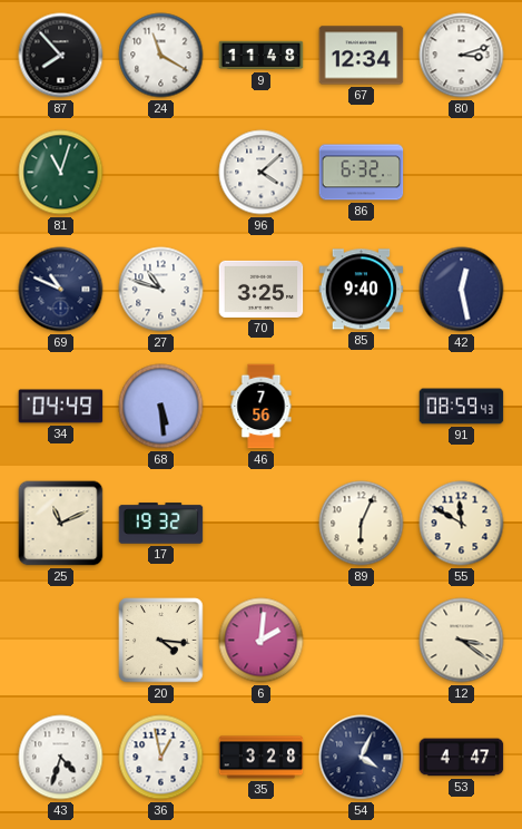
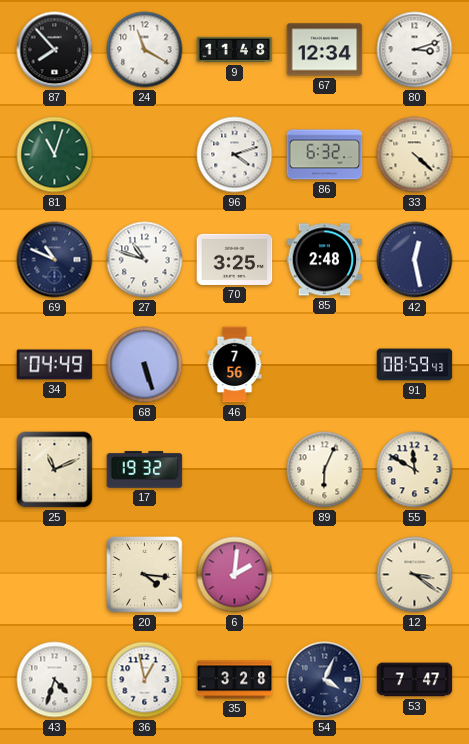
96: 4:08 -> 4:12
33: none -> 4:22
85: 9:40 -> 2:48
68: 5:29 -> 5:27
53: 4:47 -> 7:47
